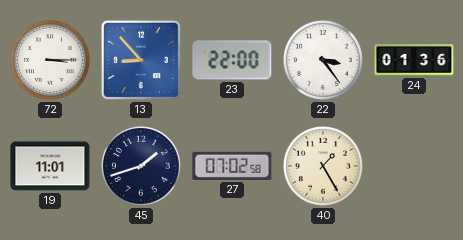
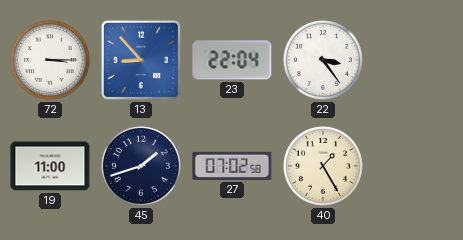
23: 22:00 -> 22:04
24: 01:36 -> none
19: 11:01 -> 11:00
